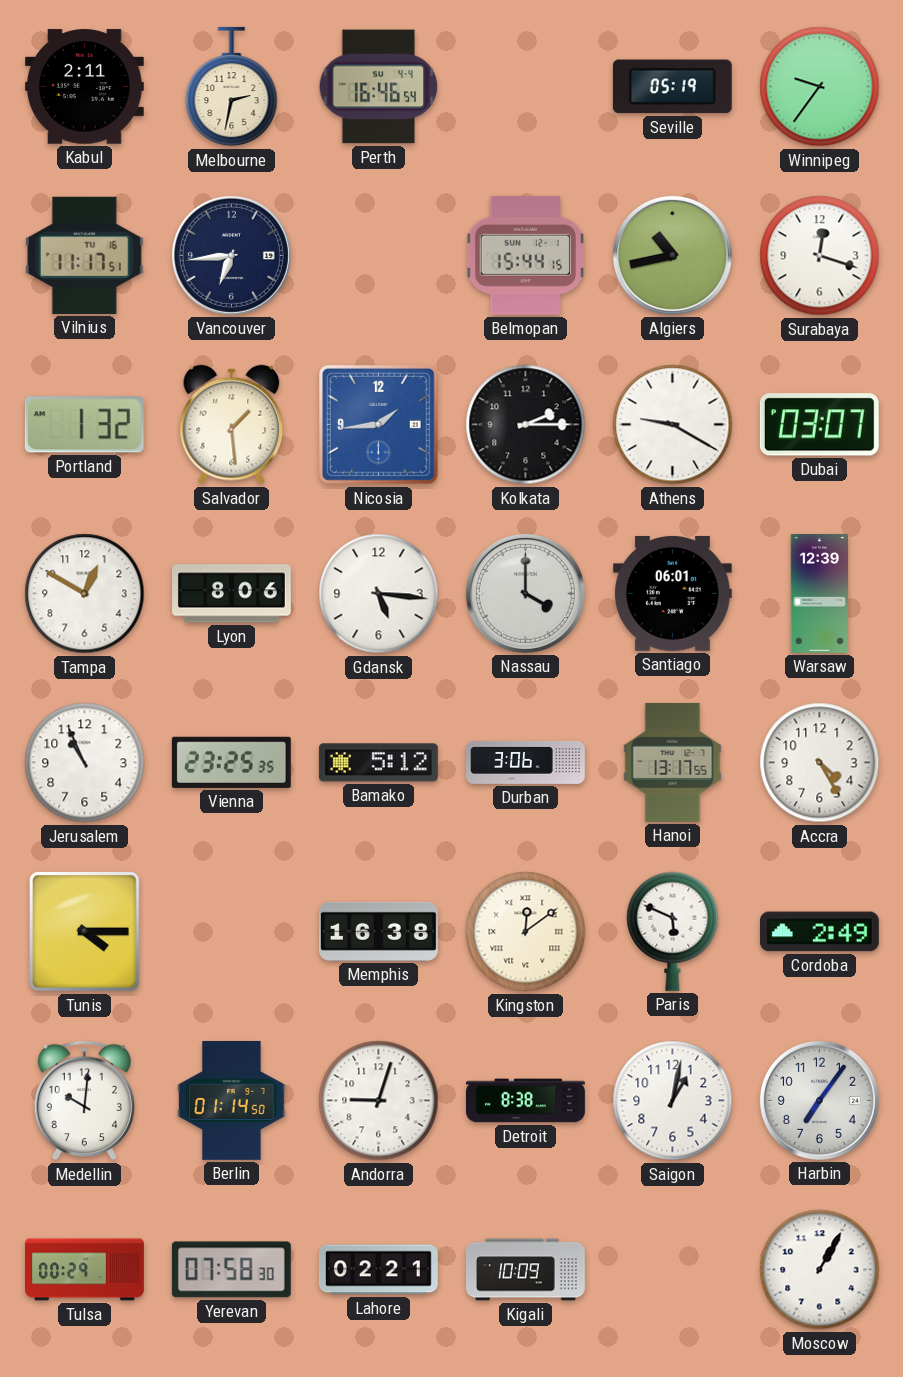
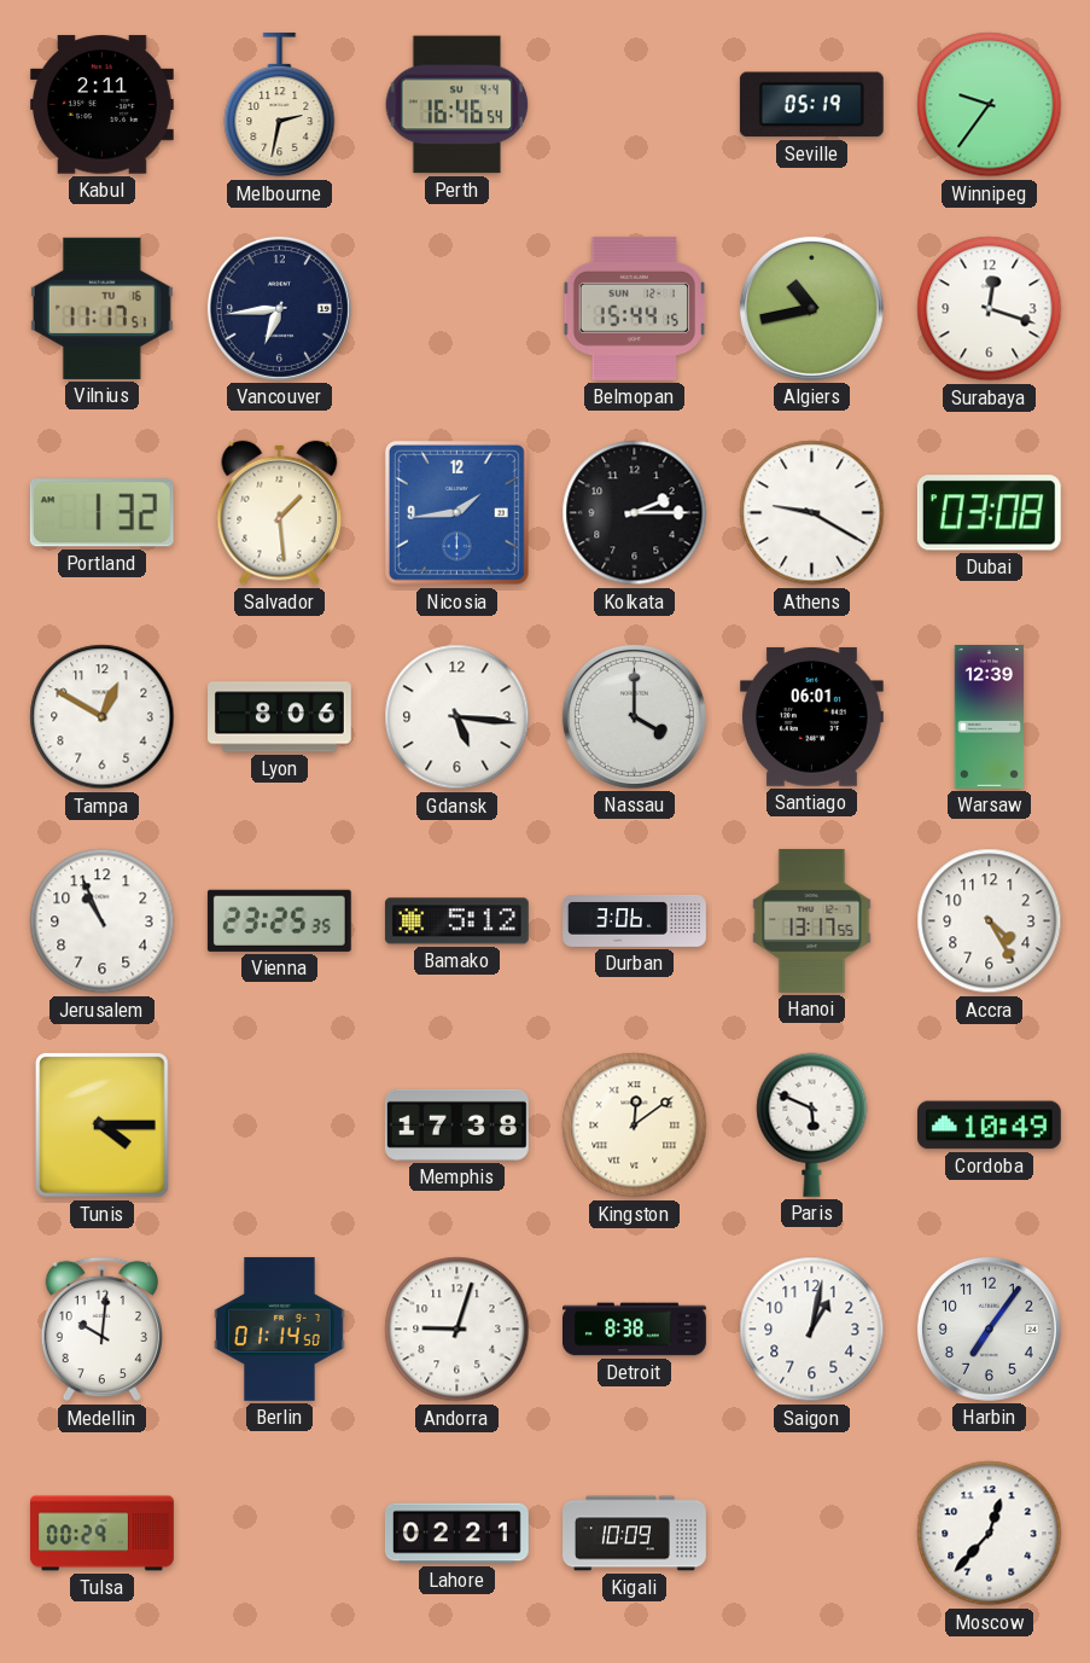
Dubai: 03:07 -> 03:08
Memphis: 16:38 -> 17:38
Cordoba: 2:49 -> 10:49
Yerevan: 07:58 -> none
Moscow: 1:05 -> 12:37
